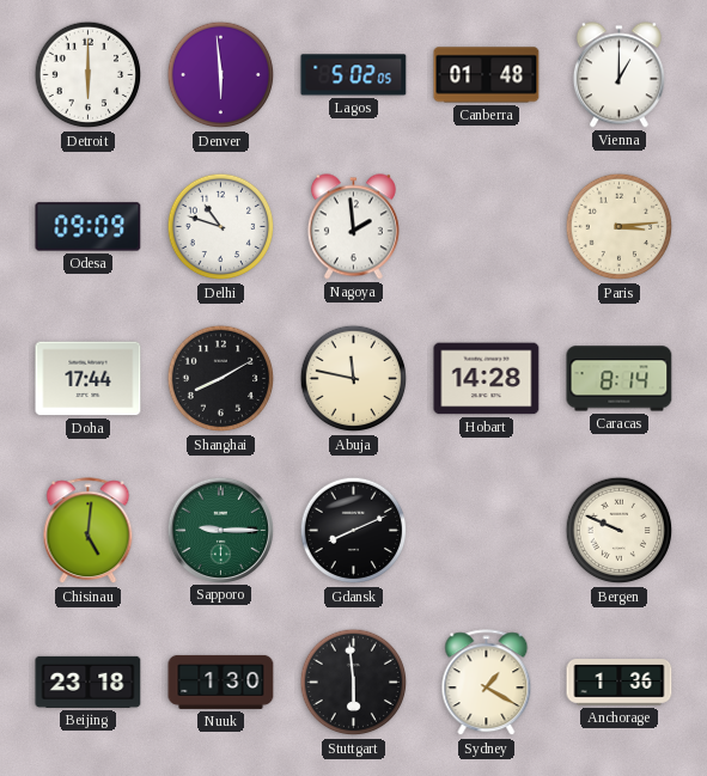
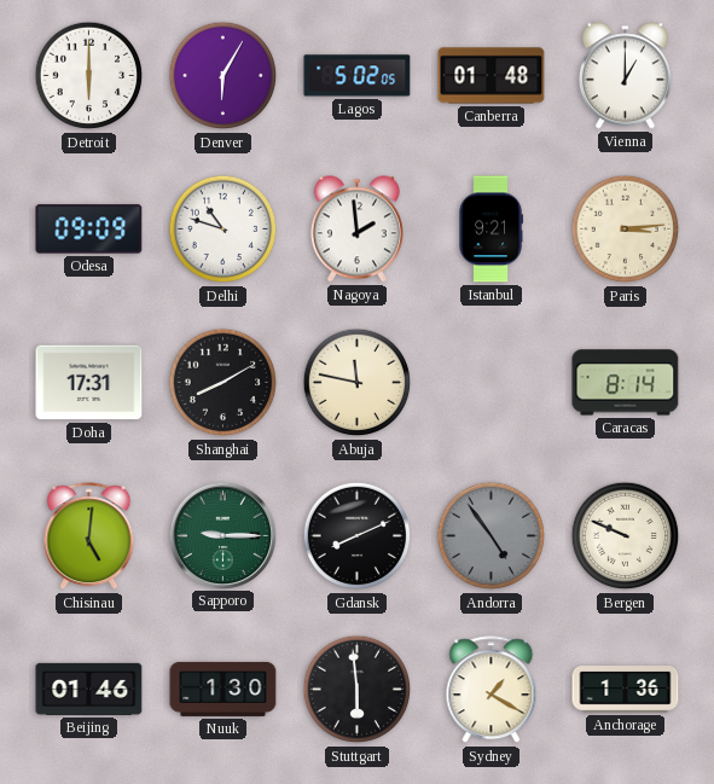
Denver: 5:59 -> 6:05
Istanbul: none -> 9:21
Doha: 17:44 -> 17:31
Hobart: 14:28 -> none
Andorra: none -> 4:54
Beijing: 23:18 -> 01:46
